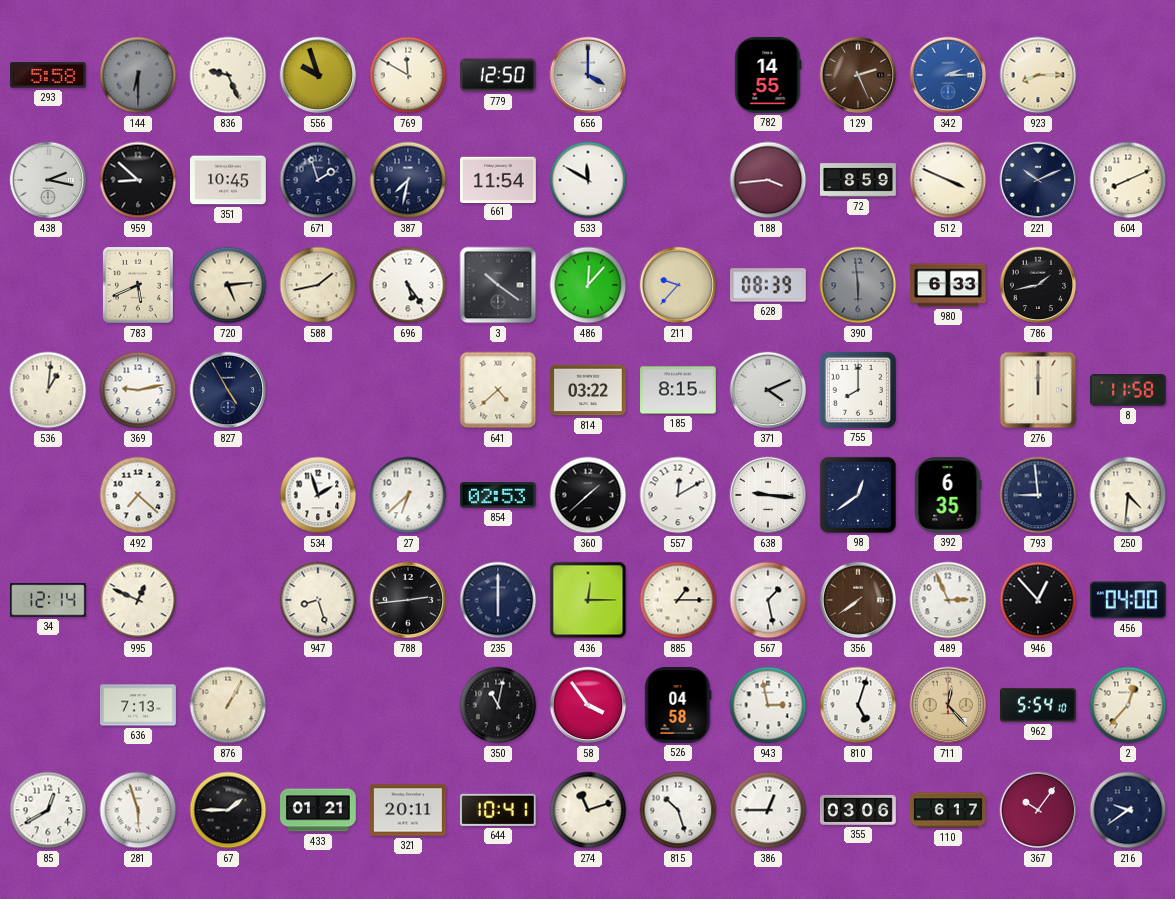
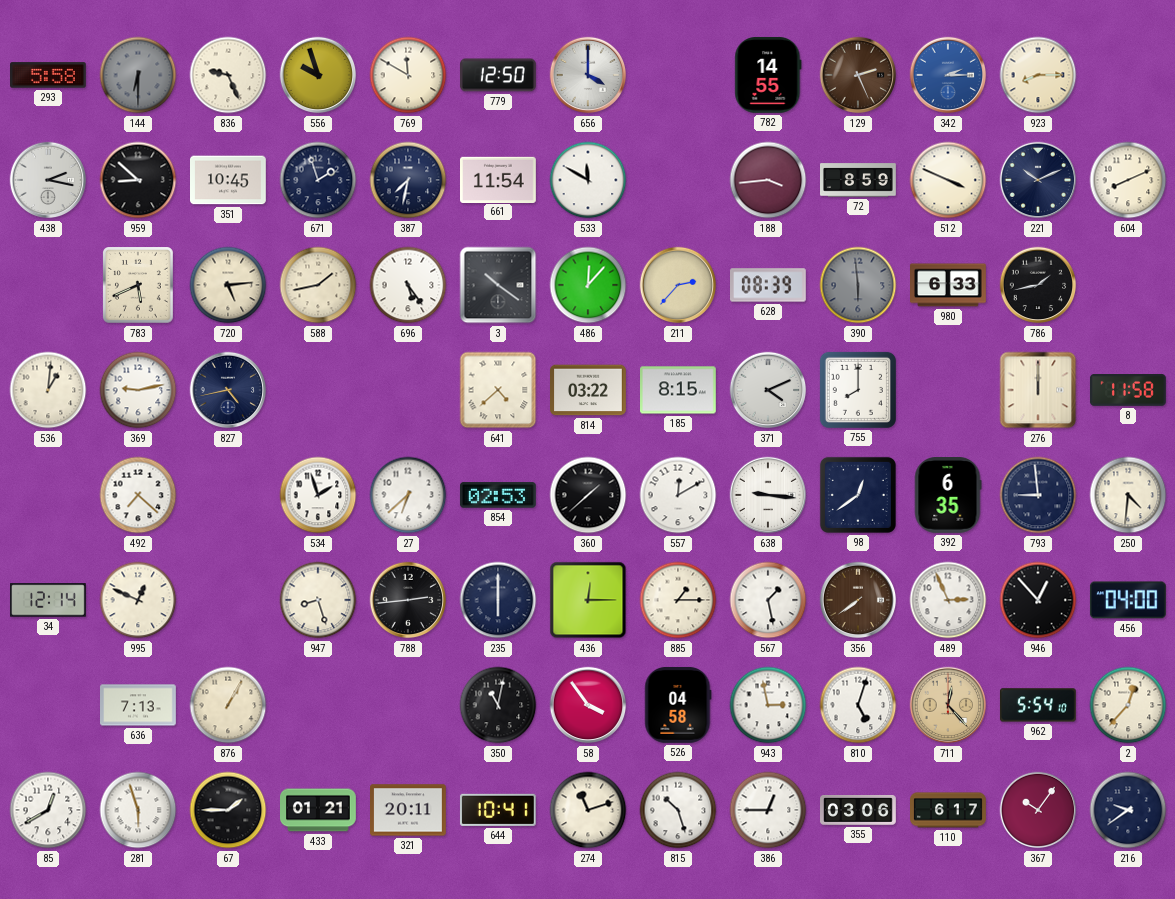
211: 9:37 -> 2:37
827: 4:55 -> 4:43
